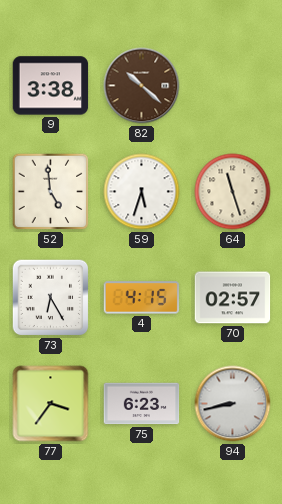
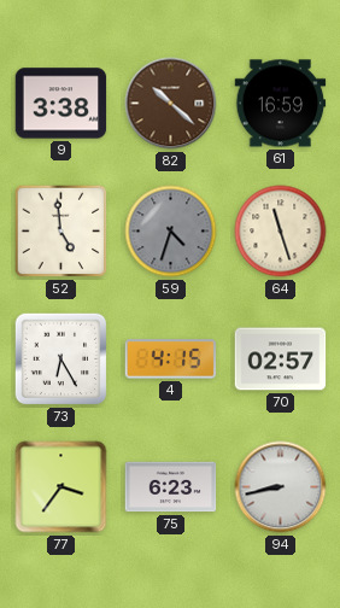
61: none -> 16:59
59: 5:33 -> 4:33
59 dial: white -> grey
